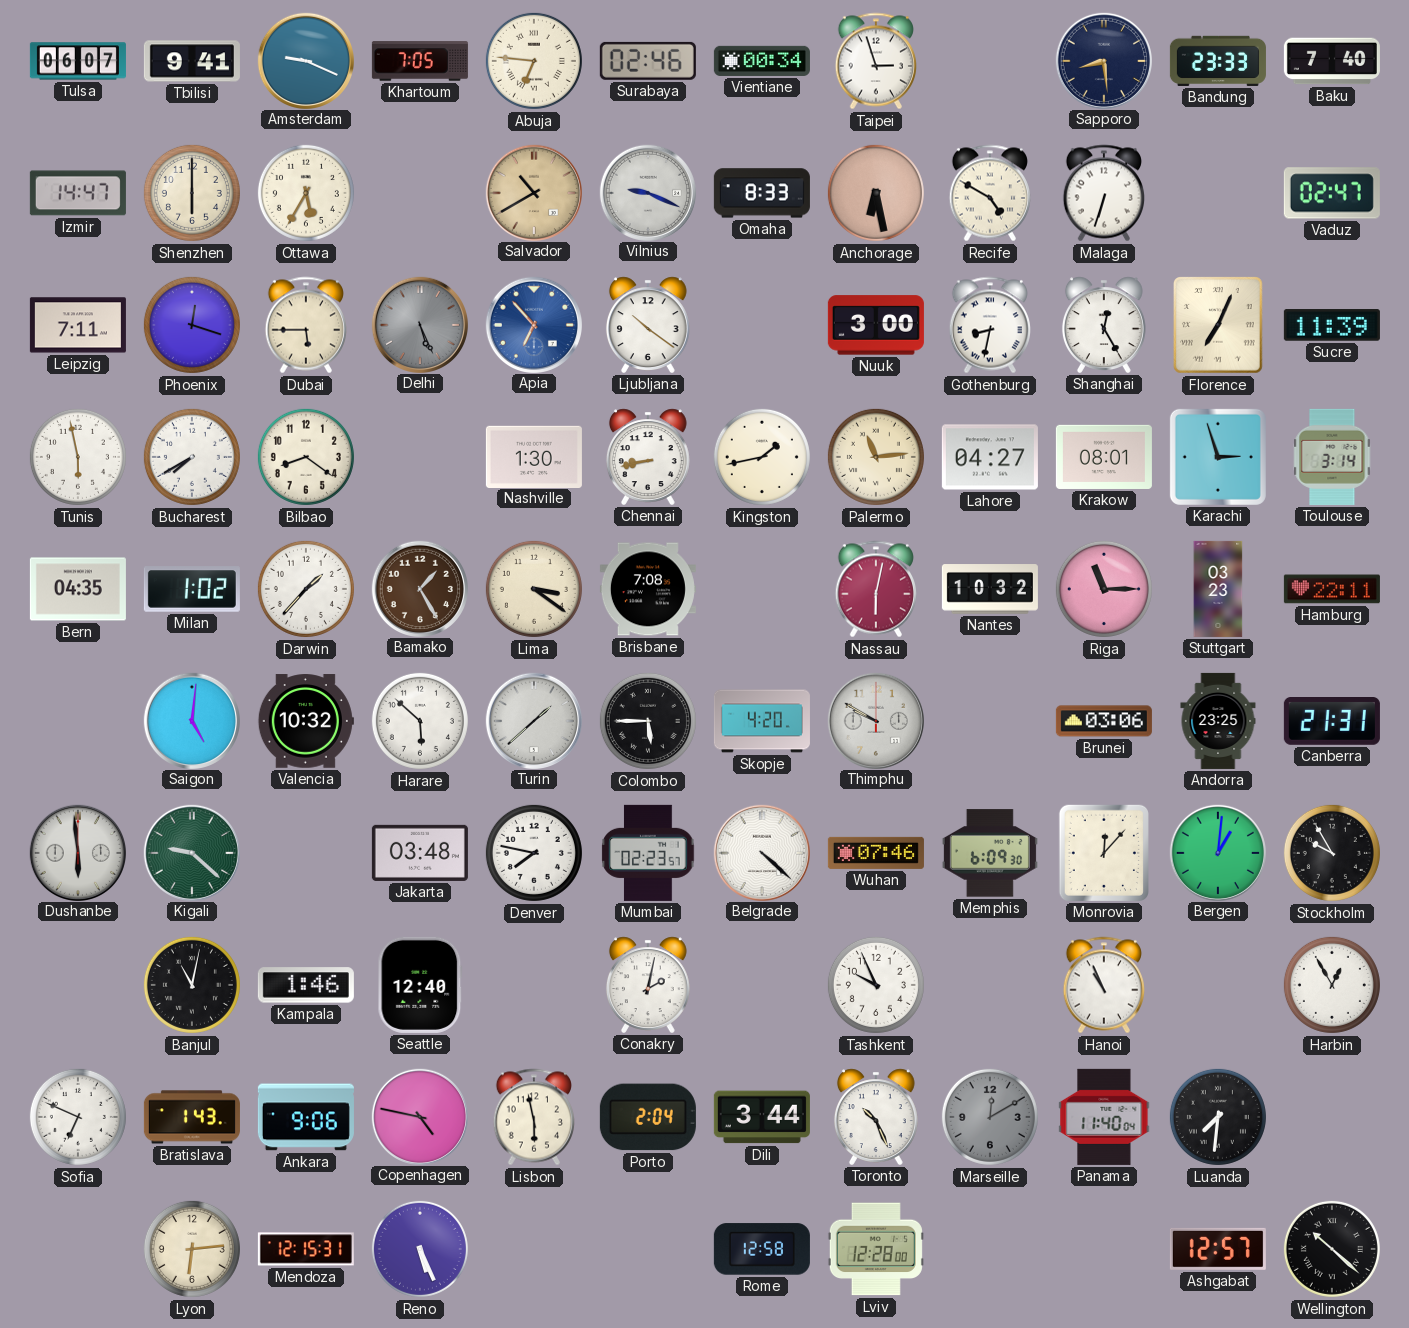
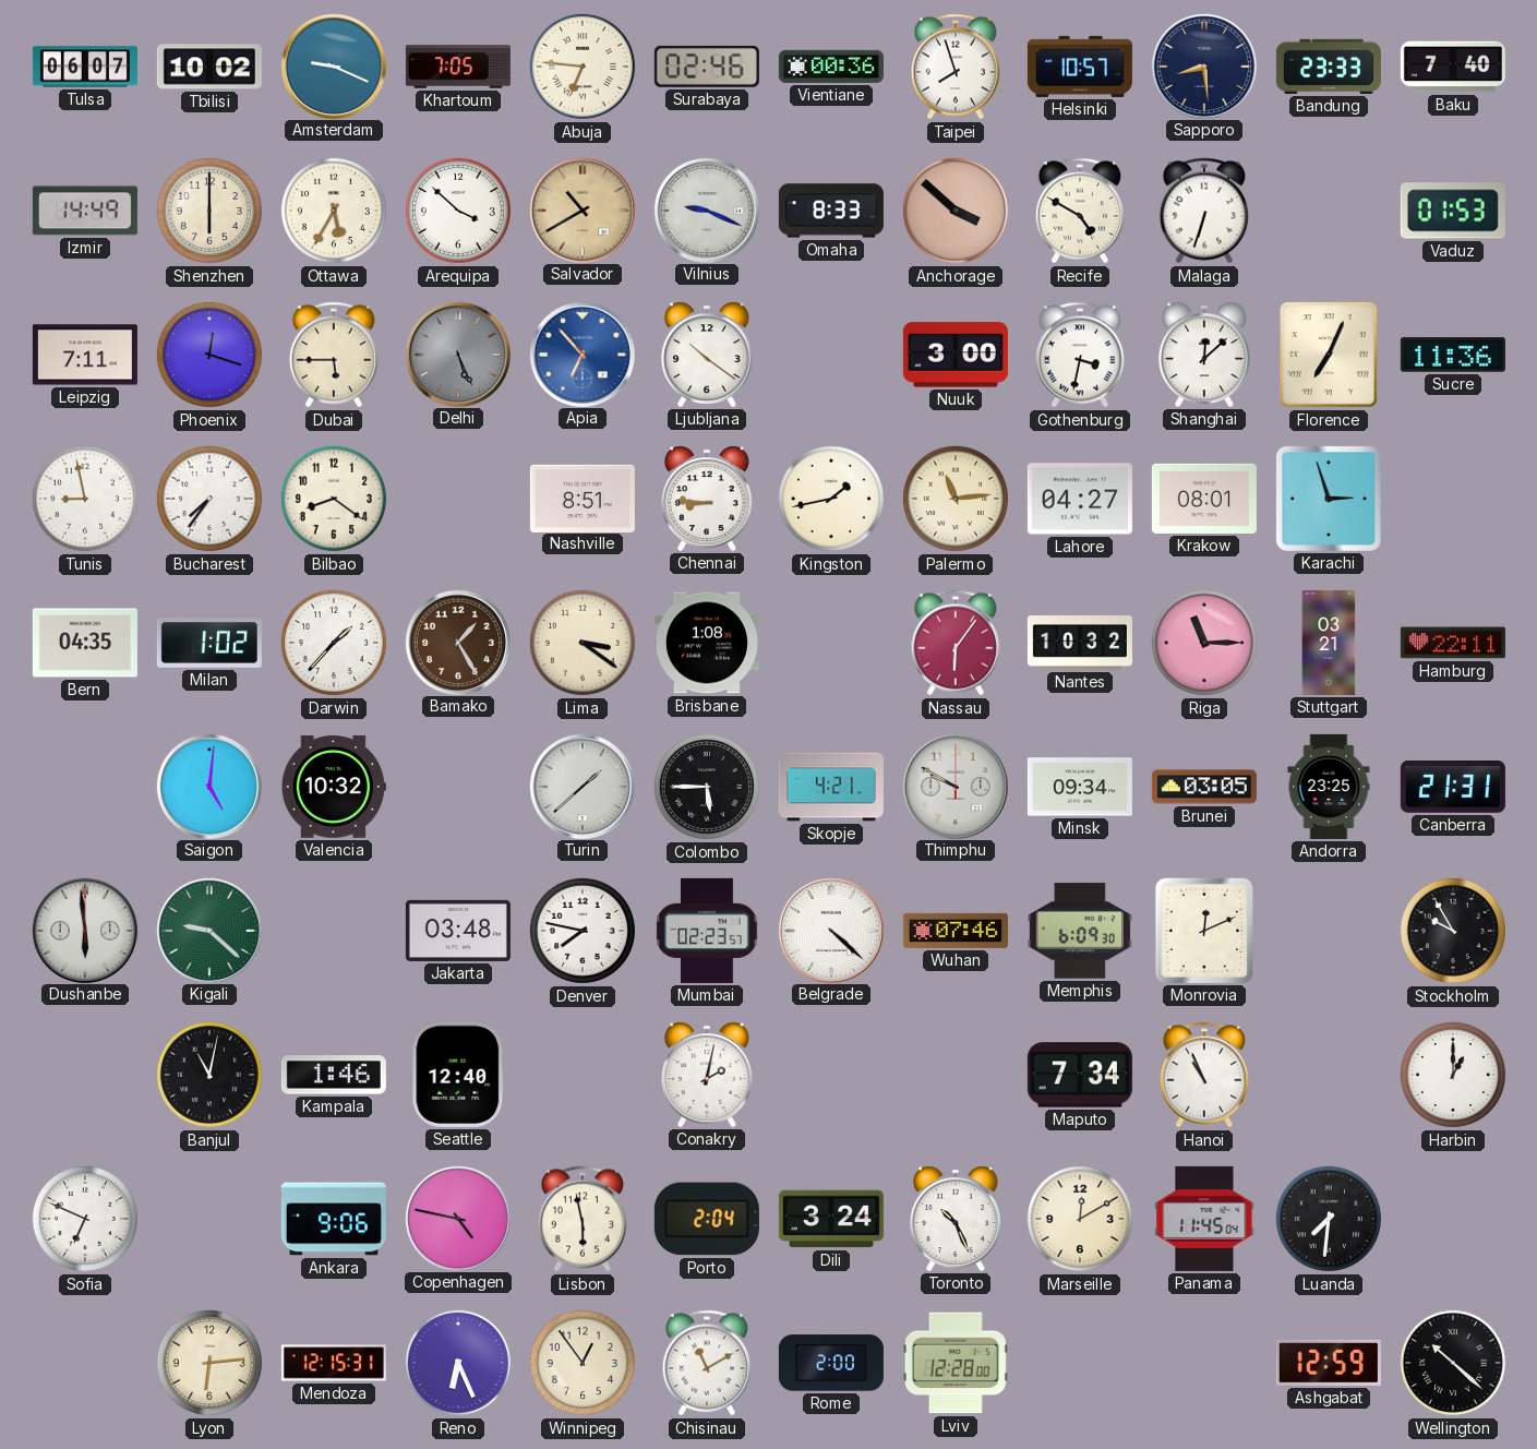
Tbilisi: 9:41 -> 10:02
Vientiane: 00:34 -> 00:36
Taipei: 2:57 -> 7:57
Helsinki: none -> 10:57
Izmir: 14:47 -> 14:49
Arequipa: none -> 3:52
Anchorage: 6:28 -> 3:52
Vaduz: 02:47 -> 01:53
Gothenburg: 8:32 -> 3:32
Shanghai: 12:25 -> 12:08
Sucre: 11:39 -> 11:36
Tunis: 5:58 -> 8:58
Bucharest: 7:40 -> 7:36
Nashville: 1:30 -> 8:51
Chennai: 8:43 -> 8:46
Toulouse: 3:14 -> none
Brisbane: 7:08 -> 1:08
Nassau: 6:02 -> 6:06
Stuttgart: 03:23 -> 03:21
Harare: 5:52 -> none
Skopje: 4:20 -> 4:21
Minsk: none -> 09:34
Brunei: 03:06 -> 03:05
Monrovia: 12:07 -> 12:11
Bergen: 1:01 -> none
Tashkent: 9:56 -> none
Maputo: none -> 7:34
Harbin: 12:55 -> 1:00
Bratislava: 1:43 -> none
Dili: 3:44 -> 3:24
Marseille dial: grey -> cream
Panama: 11:40 -> 11:45
Reno: 5:26 -> 6:26
Winnipeg: none -> 12:54
Chisinau: none -> 11:10
Rome: 12:58 -> 2:00
Ashgabat: 12:57 -> 12:59
